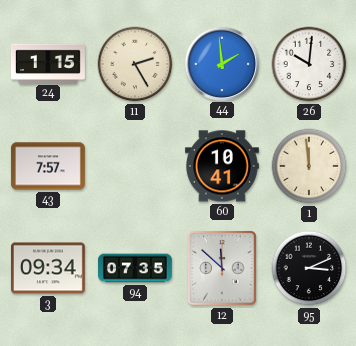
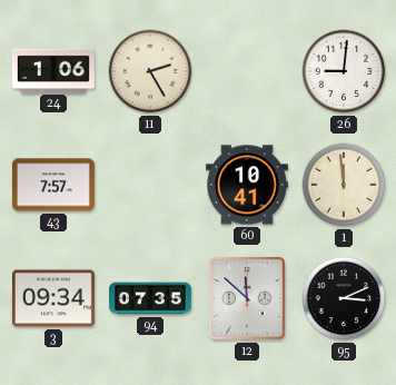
24: 1:15 -> 1:06
44: 1:59 -> none
26: 10:01 -> 9:01
